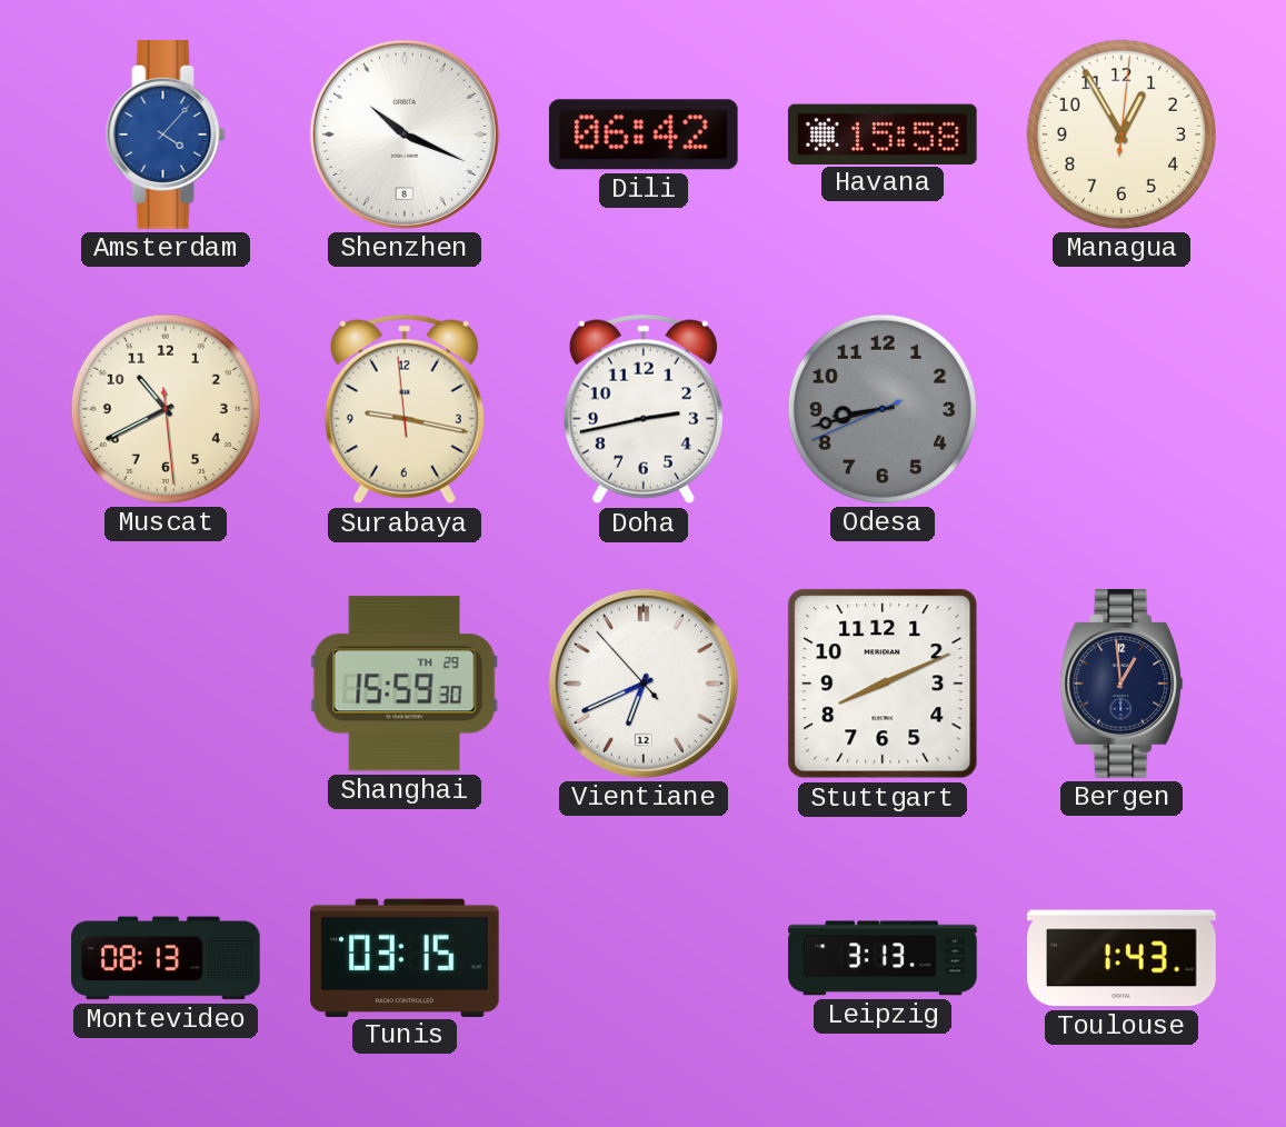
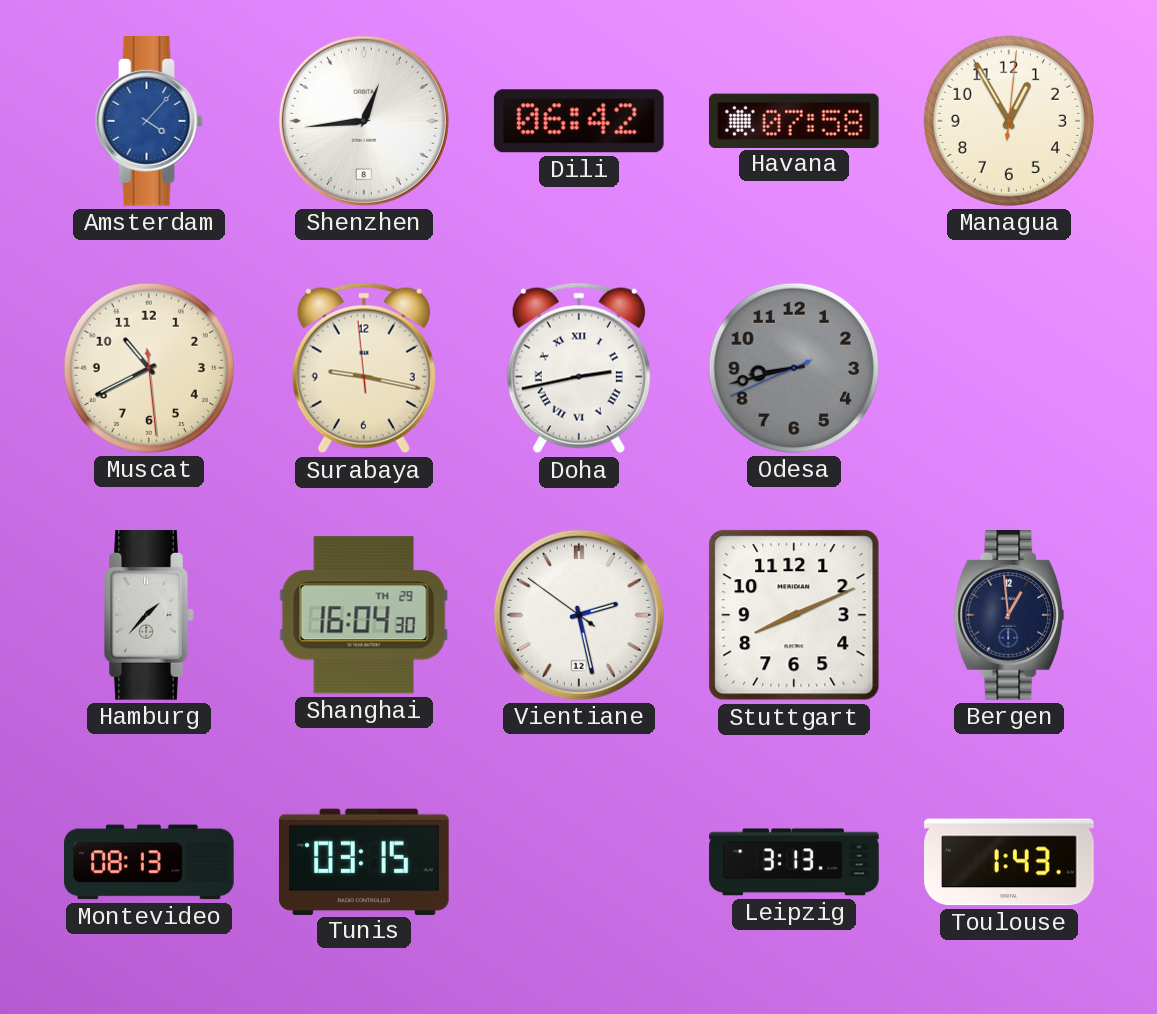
Shenzhen: 10:19 -> 12:44
Havana: 15:58 -> 07:58
Doha numerals: Arabic -> Roman
Hamburg: none -> 1:37
Shanghai: 15:59 -> 16:04
Vientiane: 6:40 -> 2:27
